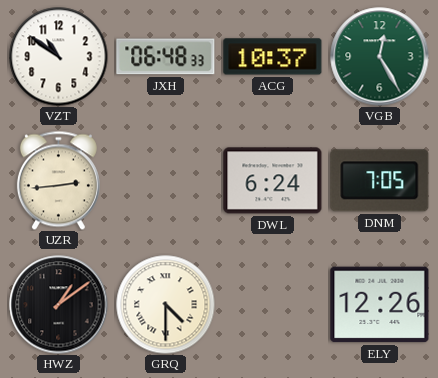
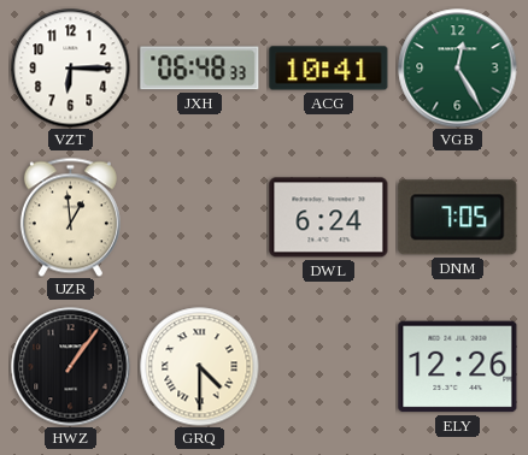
VZT: 10:51 -> 6:15
ACG: 10:37 -> 10:41
UZR: 2:44 -> 12:59
HWZ: 1:09 -> 1:06
